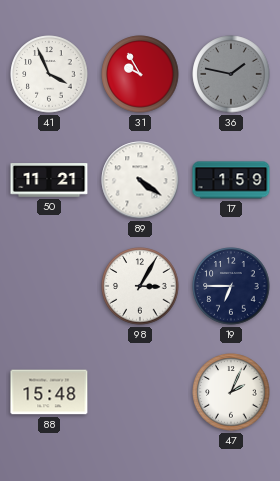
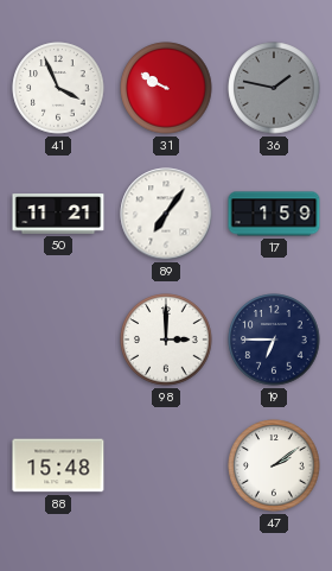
31: 9:55 -> 9:50
89: 4:21 -> 7:06
98: 3:05 -> 3:00
47: 2:04 -> 2:09
